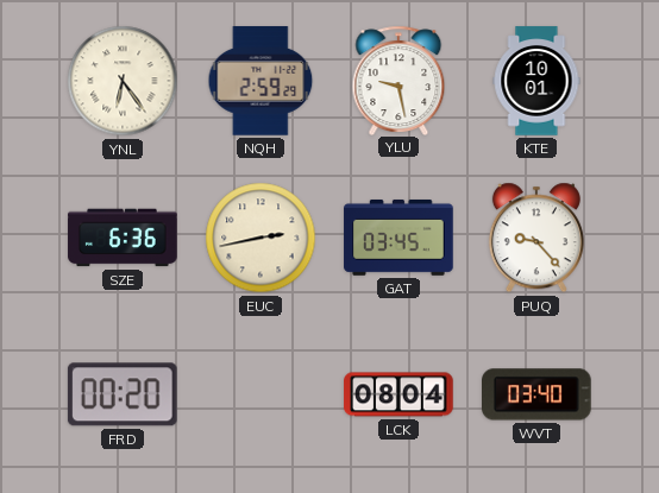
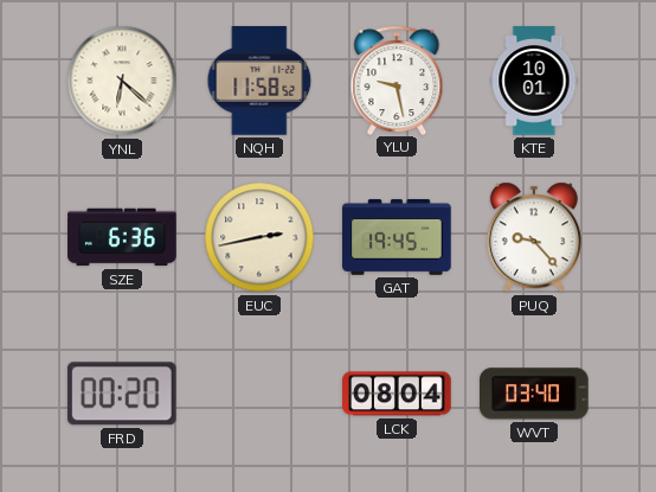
YNL: 6:24 -> 6:22
NQH: 2:59 -> 11:58
GAT: 03:45 -> 19:45
